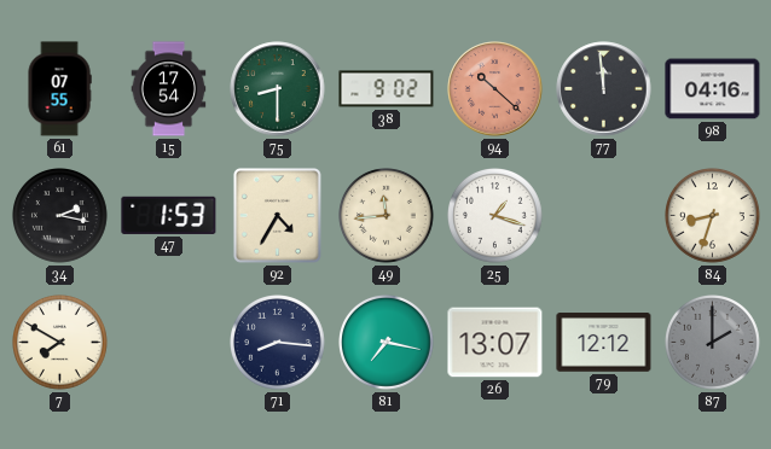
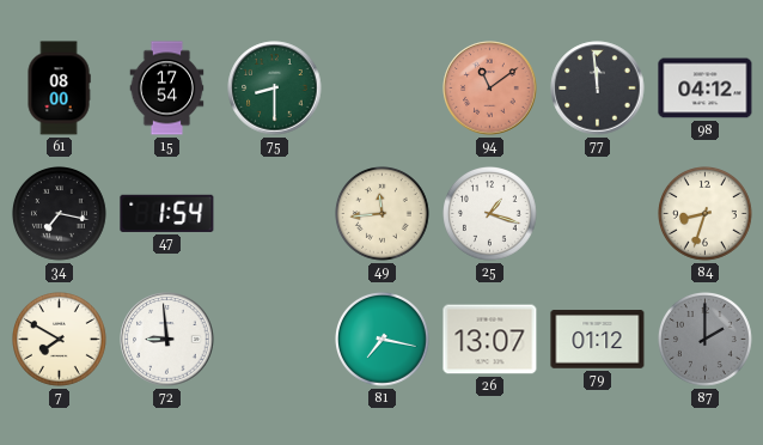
61: 07:55 -> 08:00
38: 9:02 -> none
94: 10:22 -> 11:09
98: 04:16 -> 04:12
34: 2:17 -> 7:17
47: 1:53 -> 1:54
92: 4:35 -> none
72: none -> 8:59
71: 8:16 -> none
79: 12:12 -> 01:12
